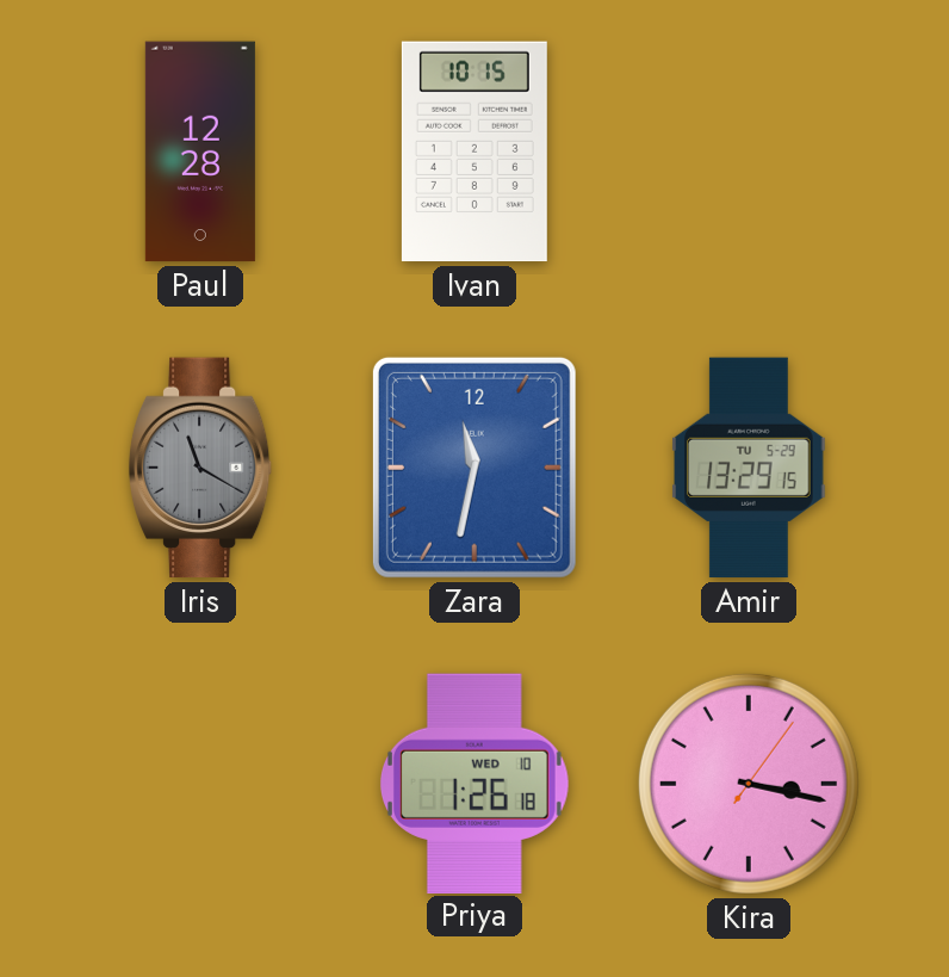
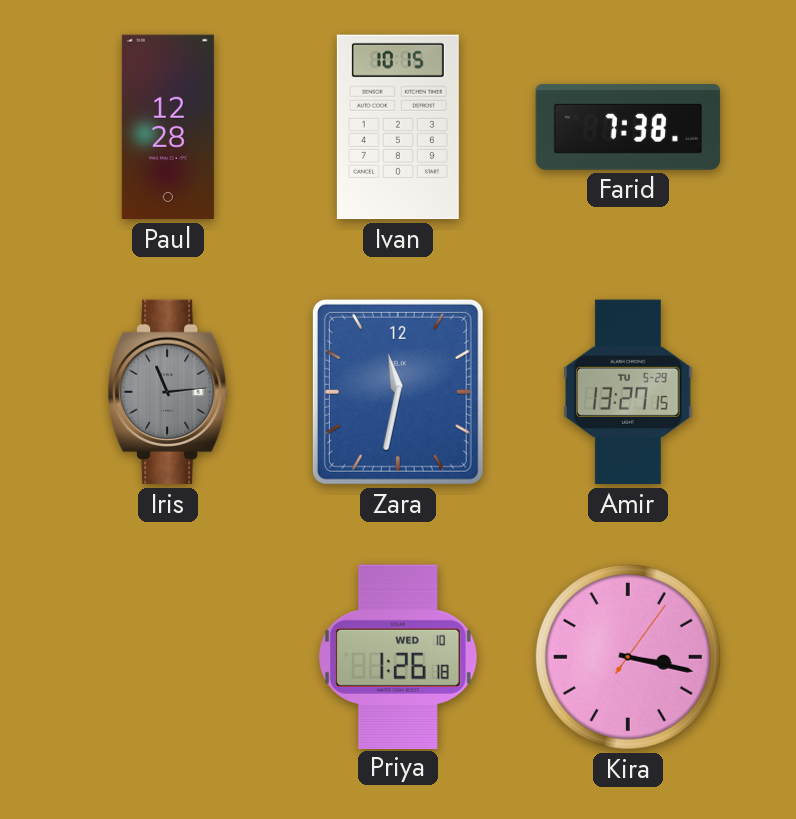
Farid: none -> 7:38
Iris: 11:20 -> 11:14
Amir: 13:29 -> 13:27
